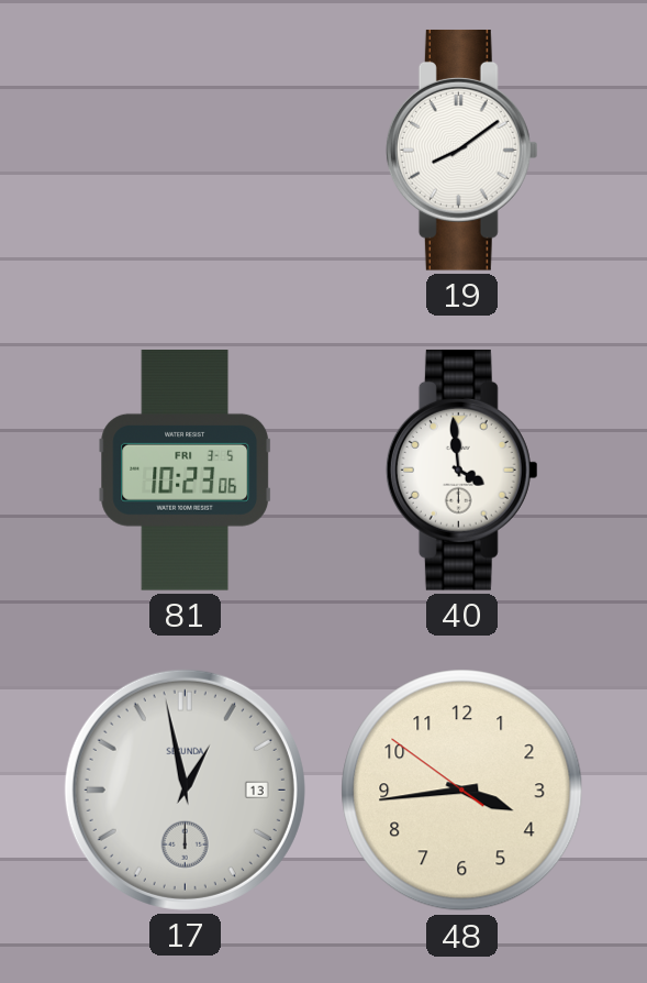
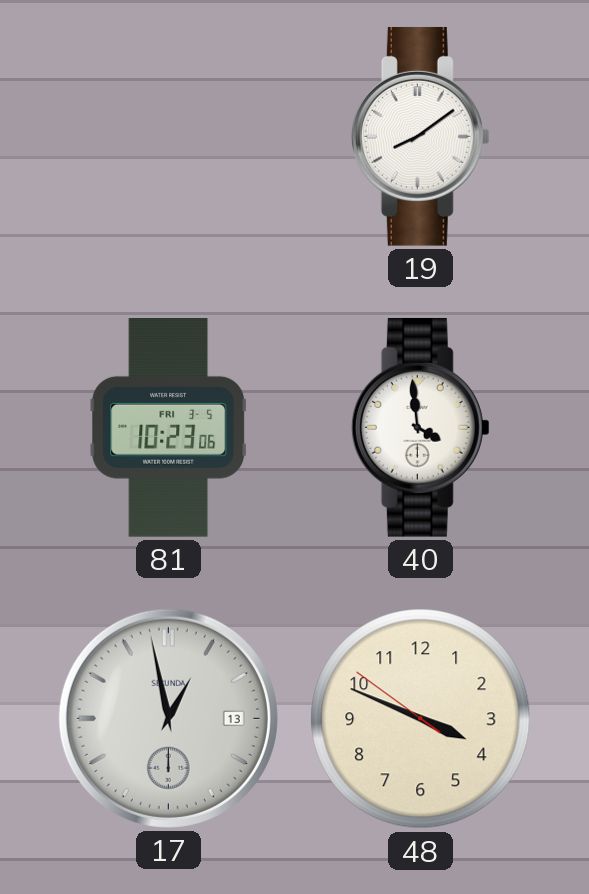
48: 3:43 -> 3:48
